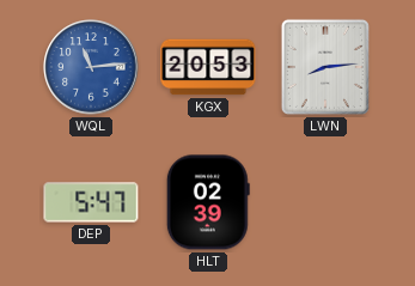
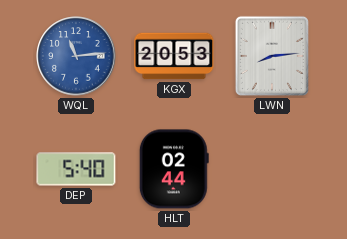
DEP: 5:47 -> 5:40
HLT: 02:39 -> 02:44
